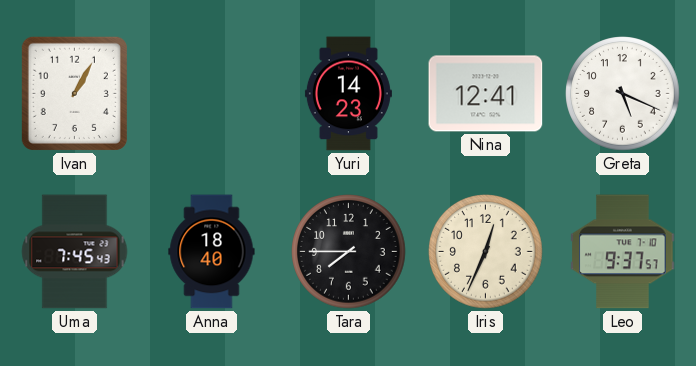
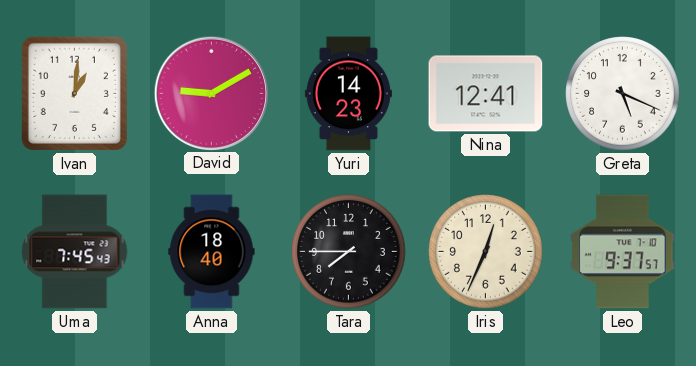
Ivan: 1:05 -> 1:01
David: none -> 9:10
